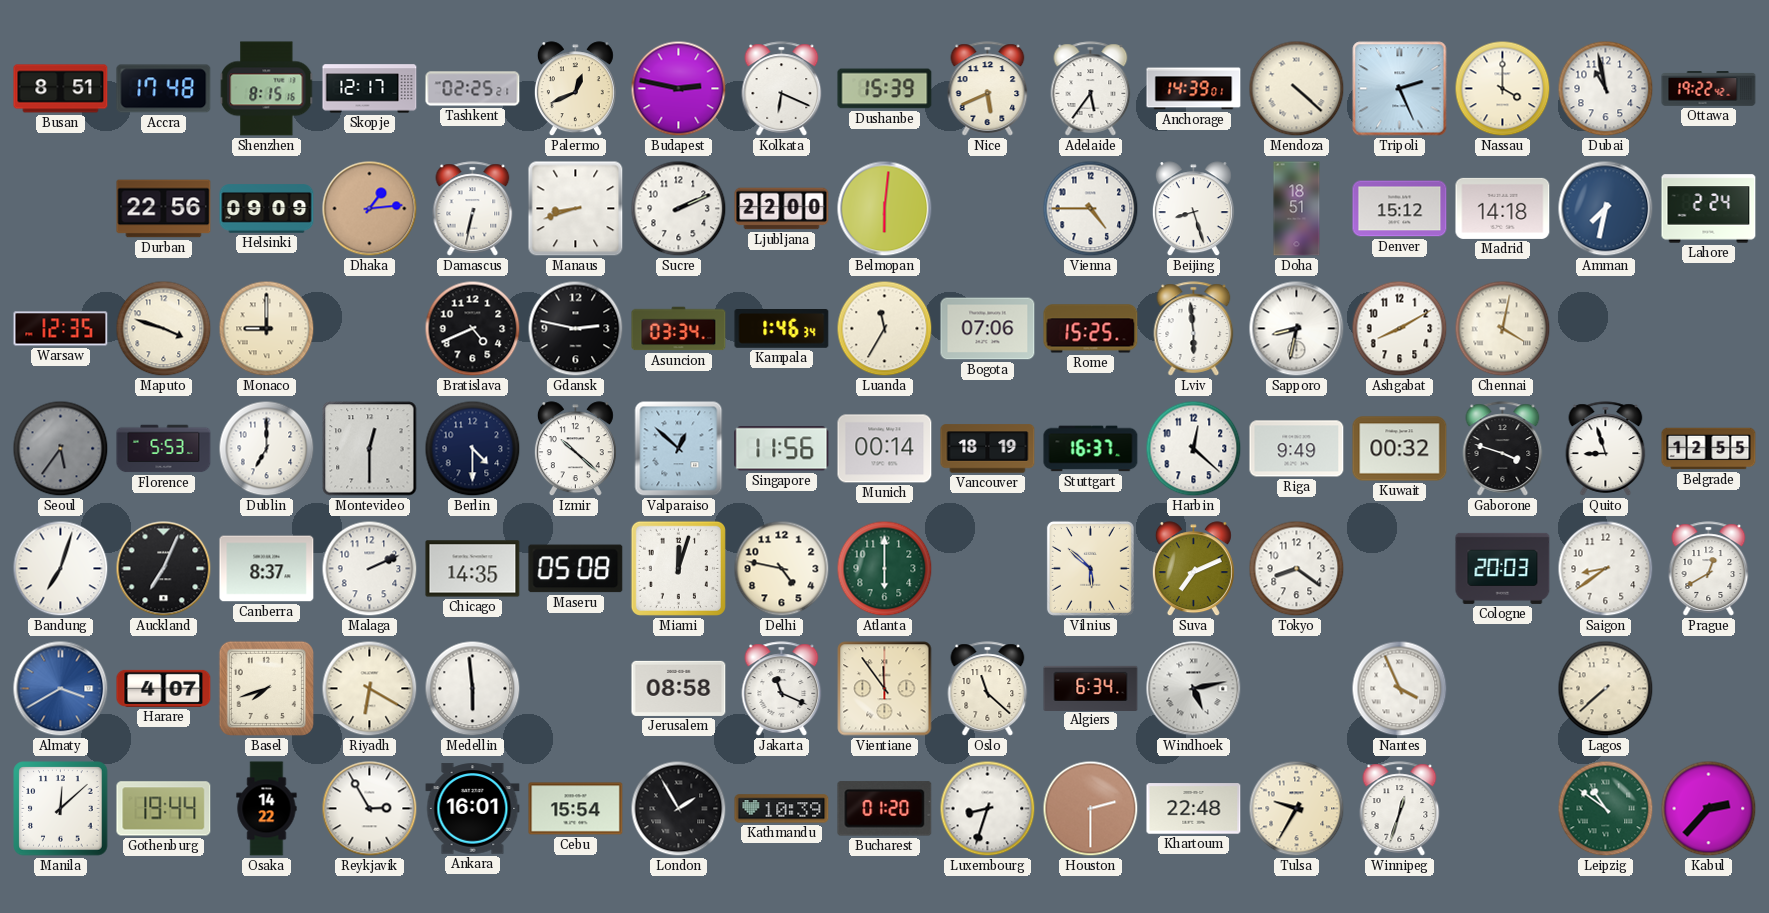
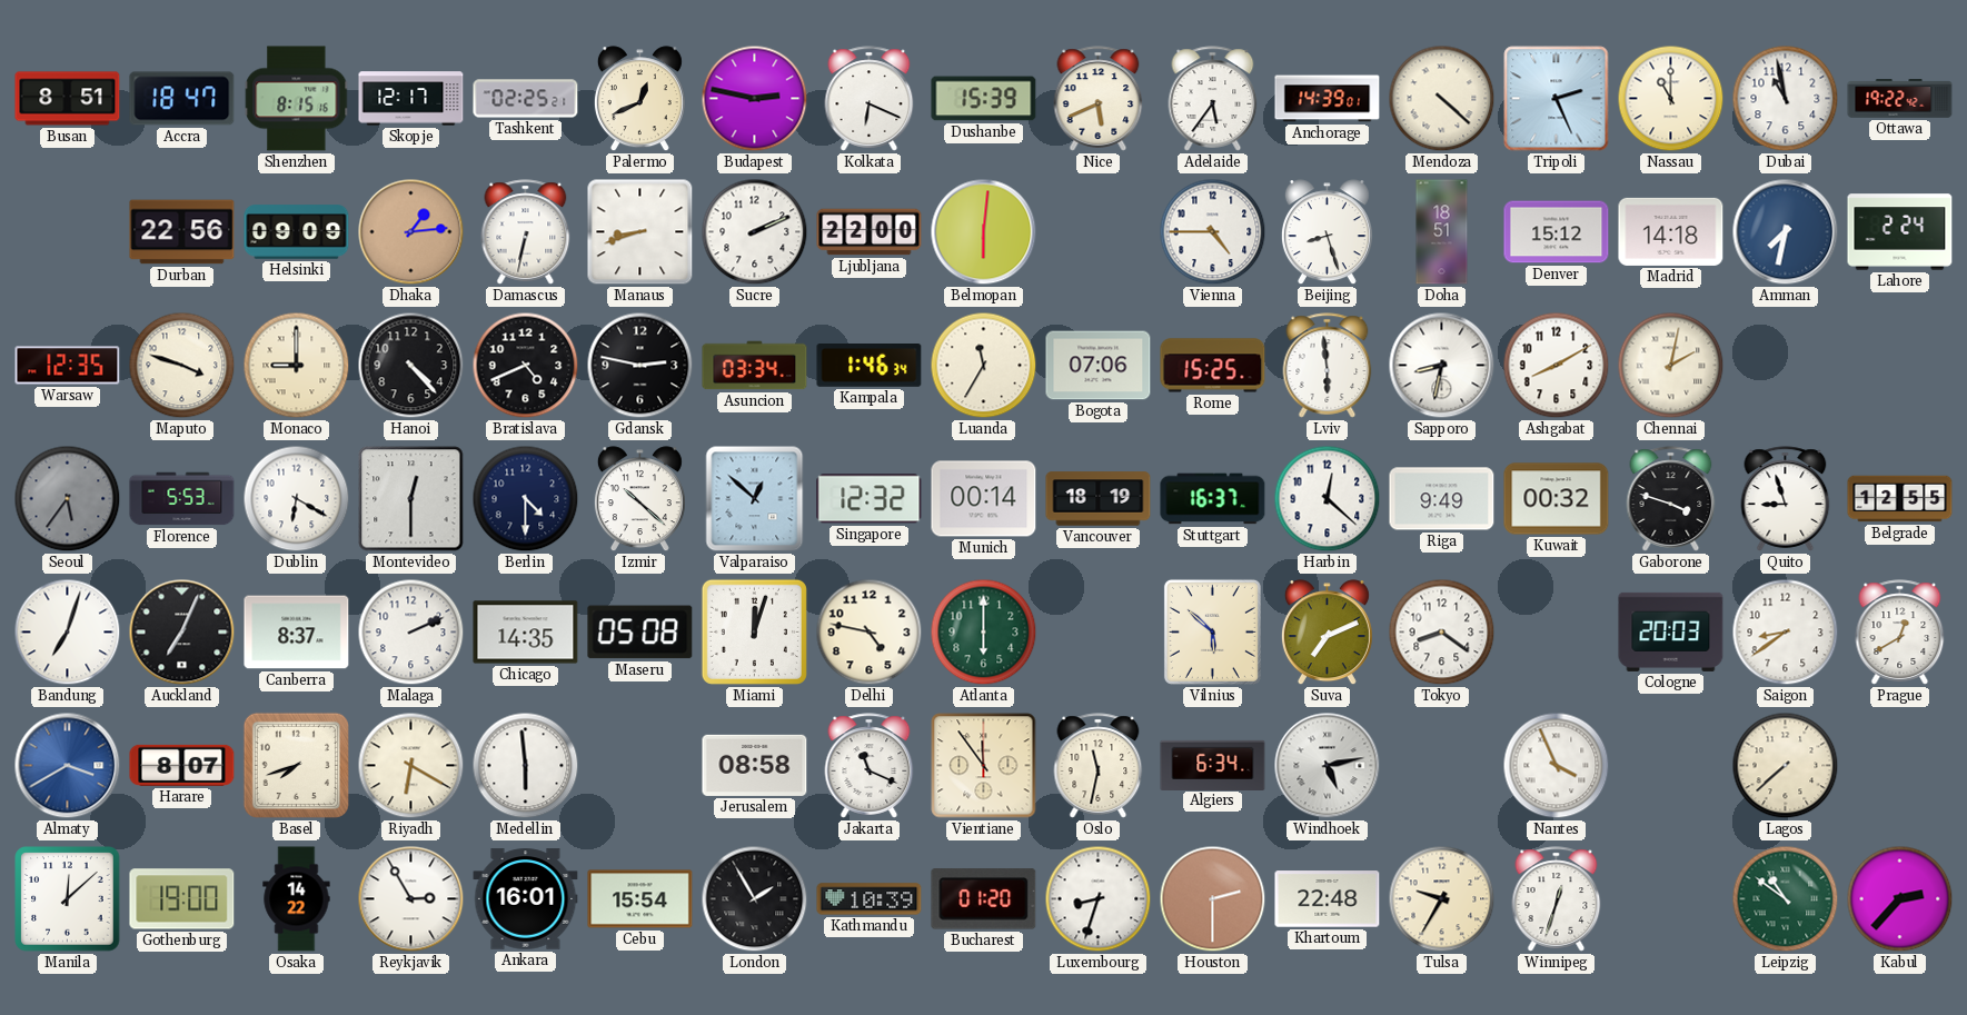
Accra: 17:48 -> 18:47
Nassau: 4:00 -> 11:00
Hanoi: none -> 4:23
Chennai: 4:02 -> 2:02
Dublin: 7:00 -> 6:20
Singapore: 11:56 -> 12:32
Harare: 4:07 -> 8:07
Oslo: 11:22 -> 11:32
Gothenburg: 19:44 -> 19:00
